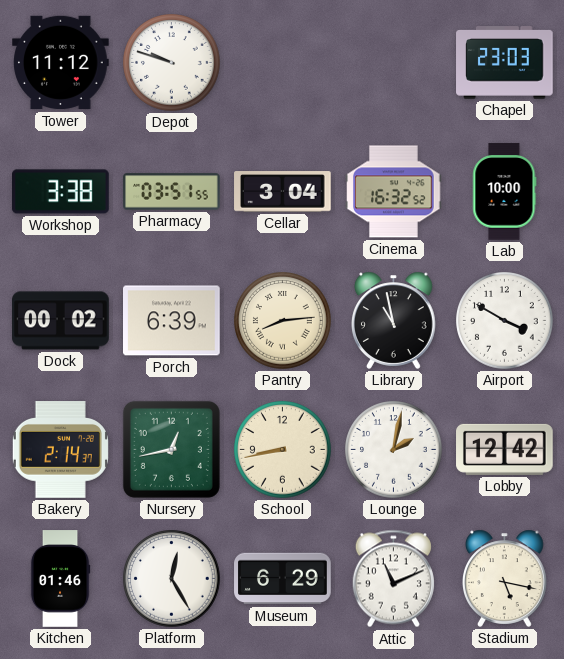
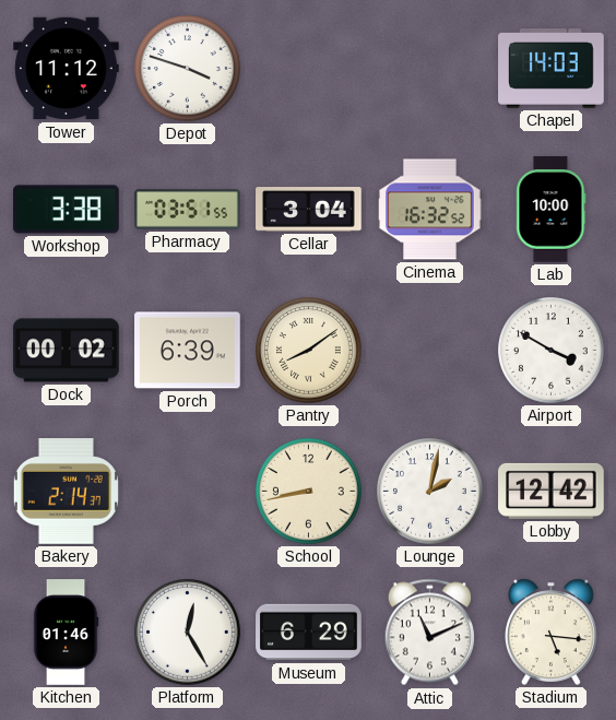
Depot: 9:48 -> 3:48
Chapel: 23:03 -> 14:03
Pantry: 8:14 -> 8:09
Library: 10:58 -> none
Nursery: 12:43 -> none
Stadium: 5:17 -> 5:16
